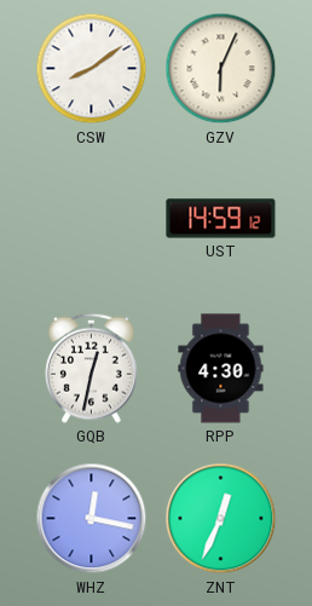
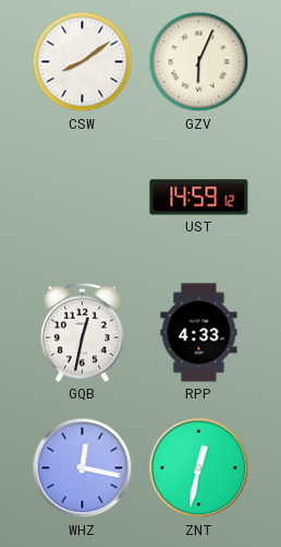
RPP: 4:30 -> 4:33
ZNT: 12:34 -> 12:32
